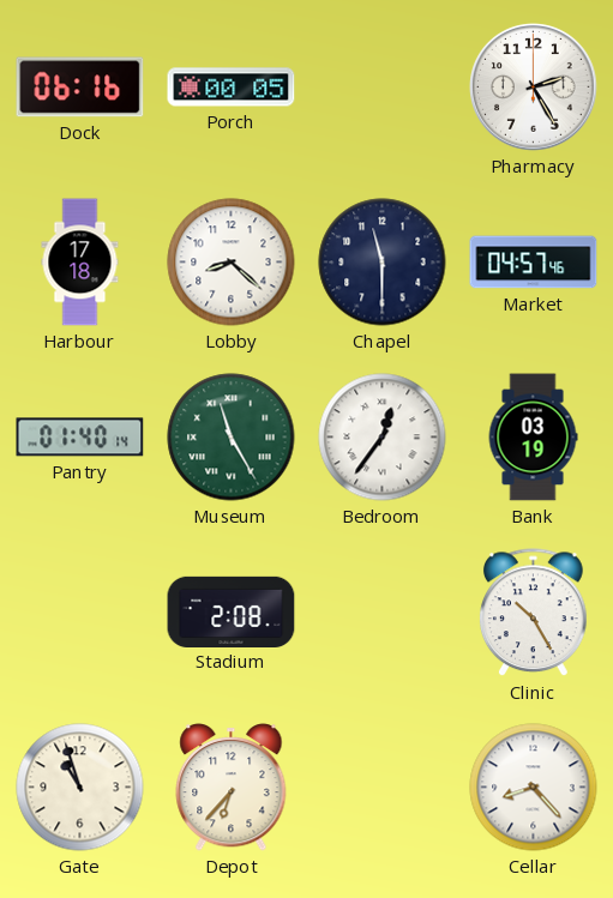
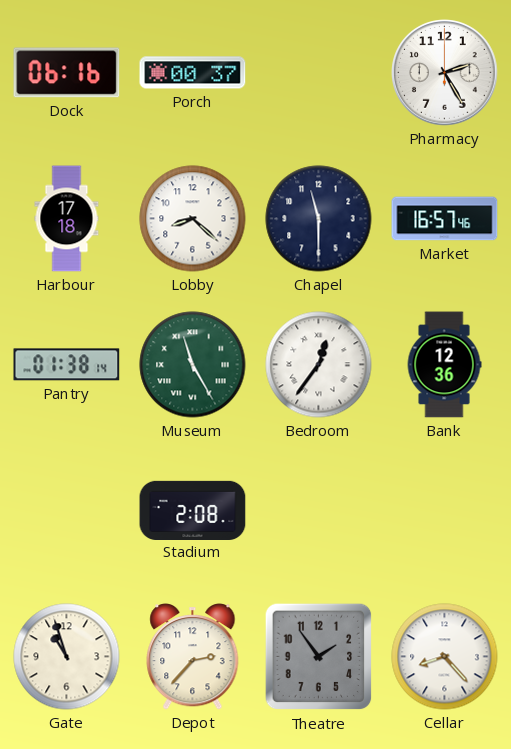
Porch: 00:05 -> 00:37
Market: 04:57 -> 16:57
Pantry: 01:40 -> 01:38
Bank: 03:19 -> 12:36
Clinic: 10:25 -> none
Depot: 6:37 -> 2:37
Theatre: none -> 1:54
